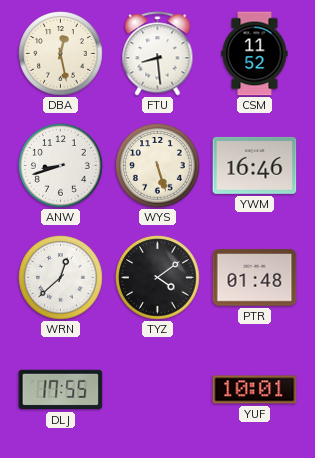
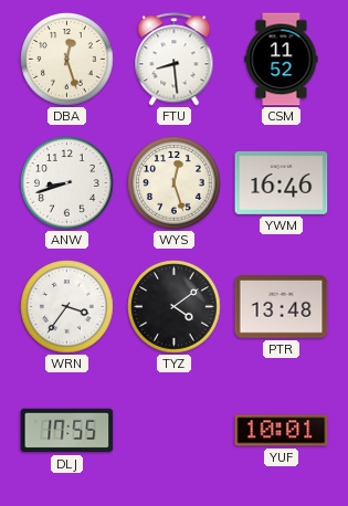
DBA: 12:28 -> 12:27
WYS: 5:27 -> 12:27
WRN: 12:38 -> 3:36
PTR: 01:48 -> 13:48
